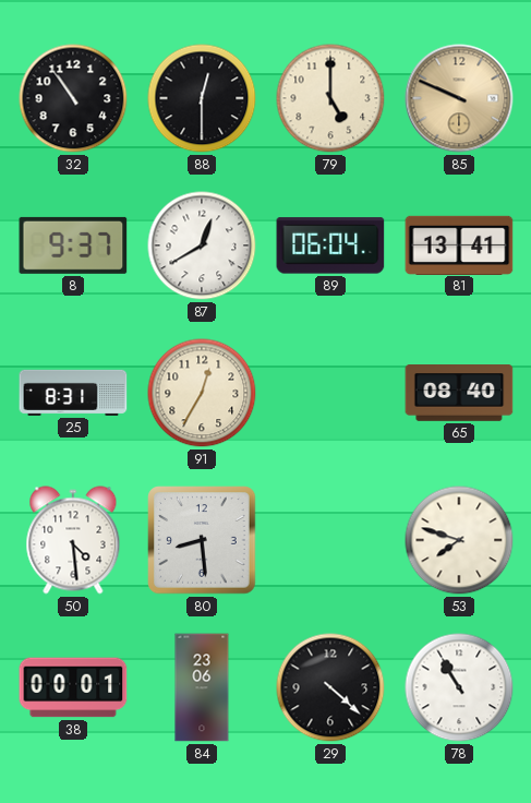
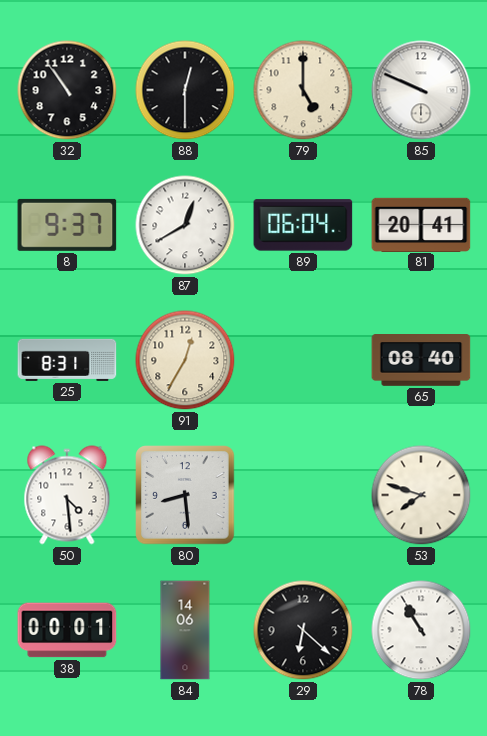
85 dial: champagne -> white
81: 13:41 -> 20:41
84: 23:06 -> 14:06
29: 4:22 -> 6:22
